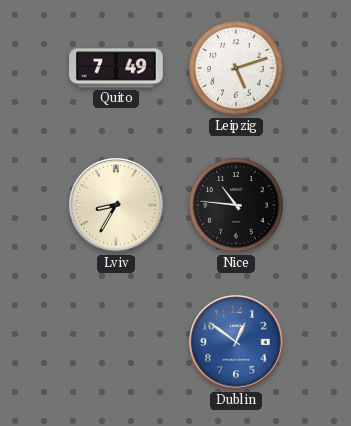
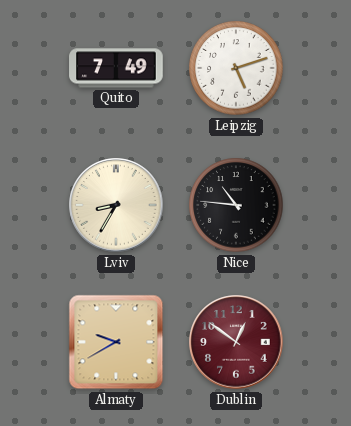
Almaty: none -> 9:40
Dublin dial: blue -> burgundy
